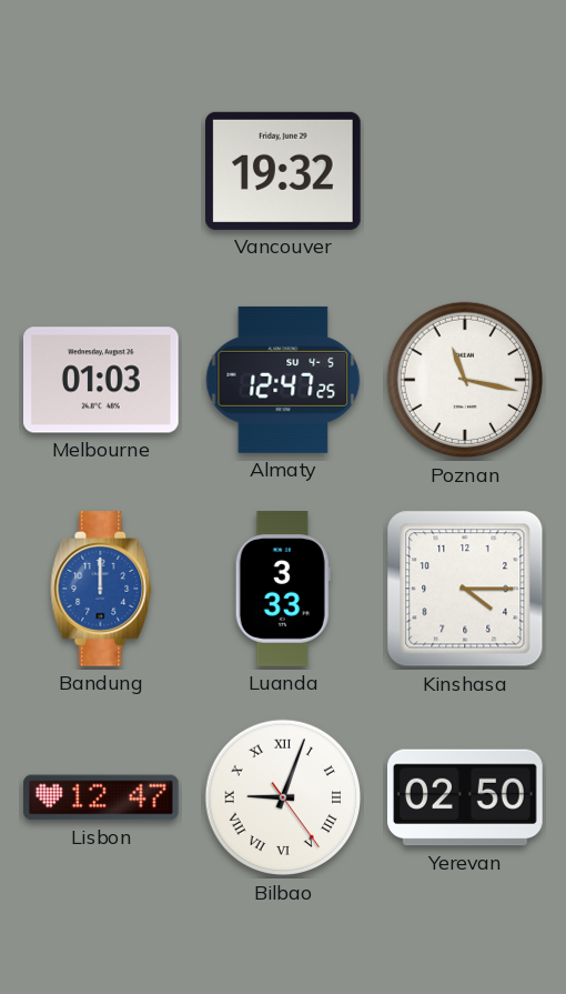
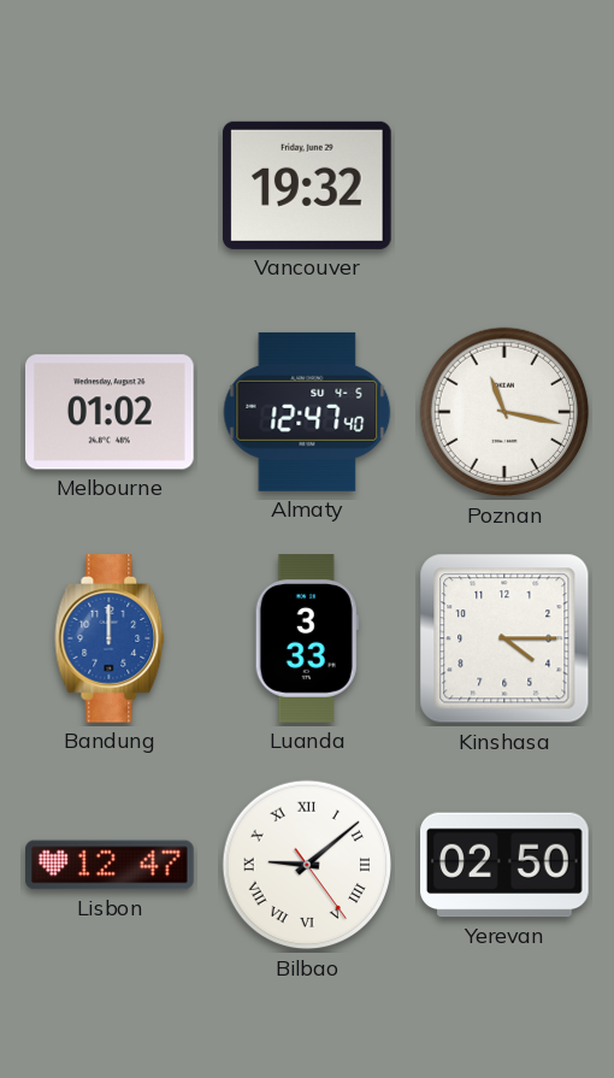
Melbourne: 01:03 -> 01:02
Almaty: 12:47:25 -> 12:47:40
Bilbao: 9:03 -> 9:08
